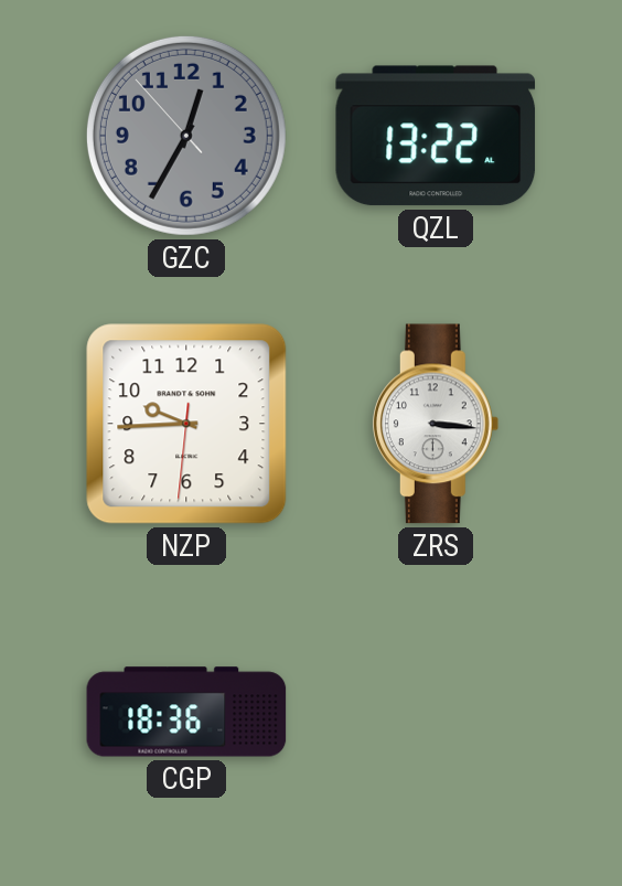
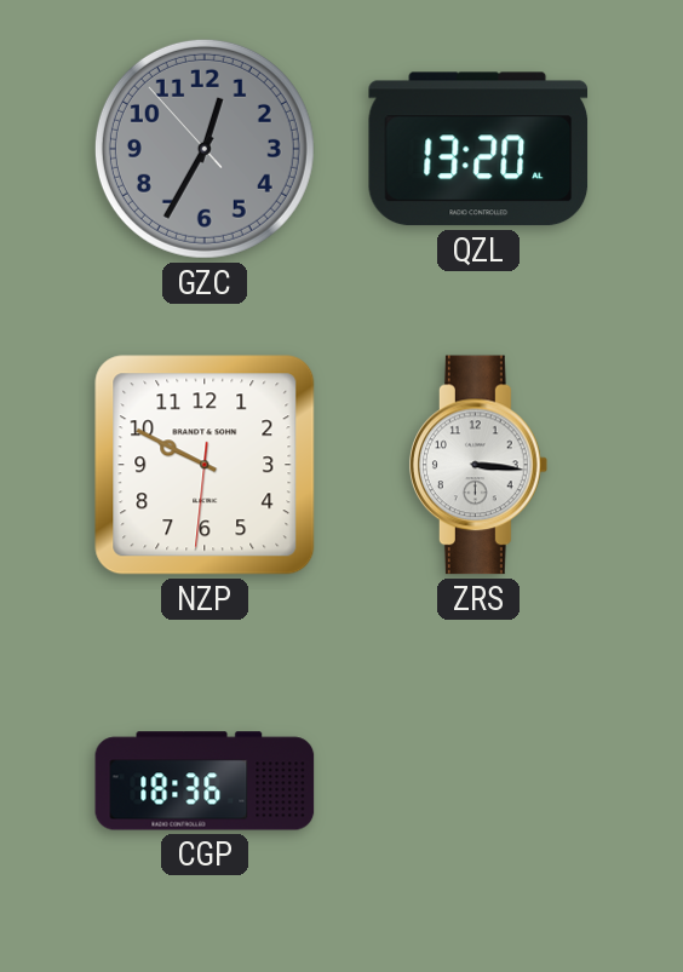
QZL: 13:22 -> 13:20
NZP: 9:44 -> 9:49
